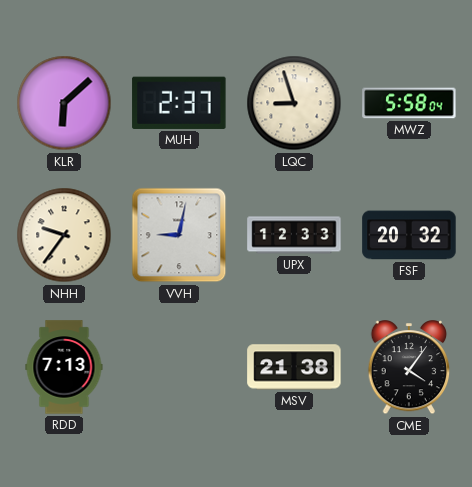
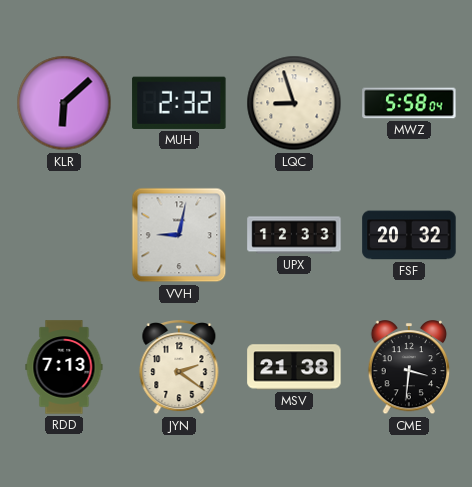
MUH: 2:37 -> 2:32
NHH: 9:36 -> none
JYN: none -> 2:21
CME: 4:06 -> 3:31
